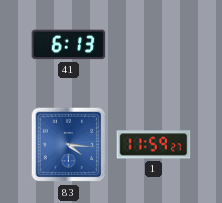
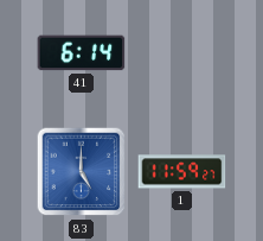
41: 6:13 -> 6:14
83: 4:16 -> 5:00
